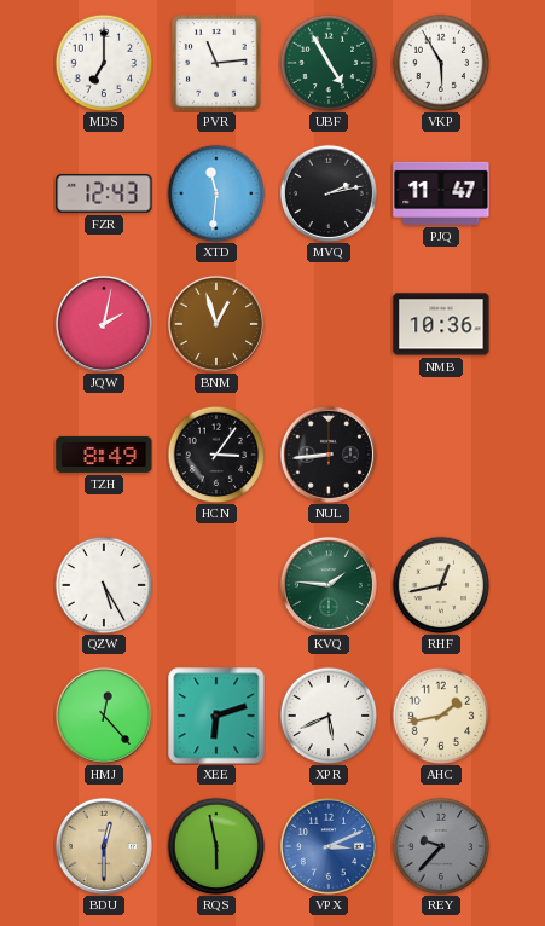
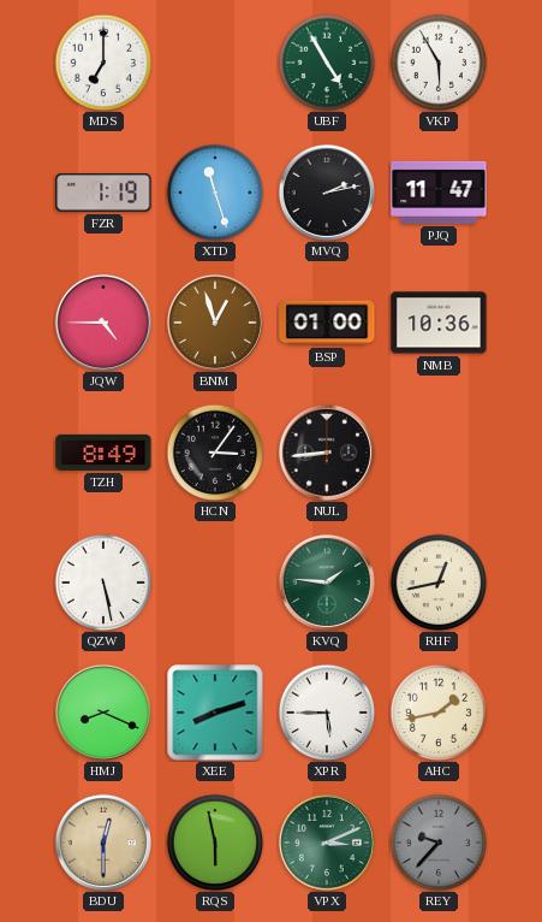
PVR: 11:14 -> none
FZR: 12:43 -> 1:19
XTD: 11:31 -> 11:27
JQW: 2:02 -> 4:45
BSP: none -> 01:00
QZW: 5:25 -> 5:28
HMJ: 12:23 -> 8:19
XEE: 6:12 -> 8:12
XPR: 5:41 -> 5:45
VPX dial: blue -> green
